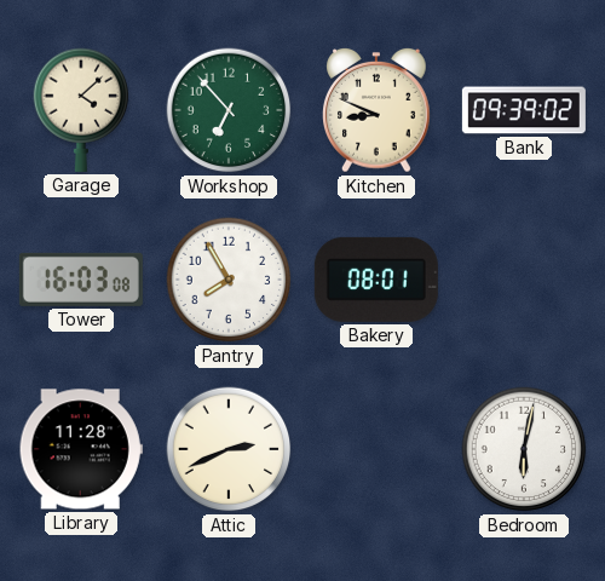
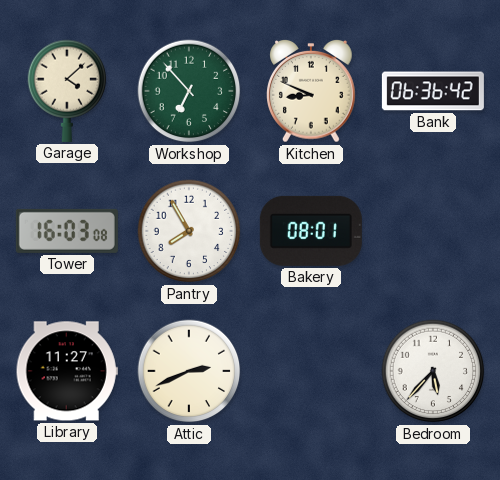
Bank: 09:39 -> 06:36
Library: 11:28 -> 11:27
Bedroom: 6:02 -> 5:37
